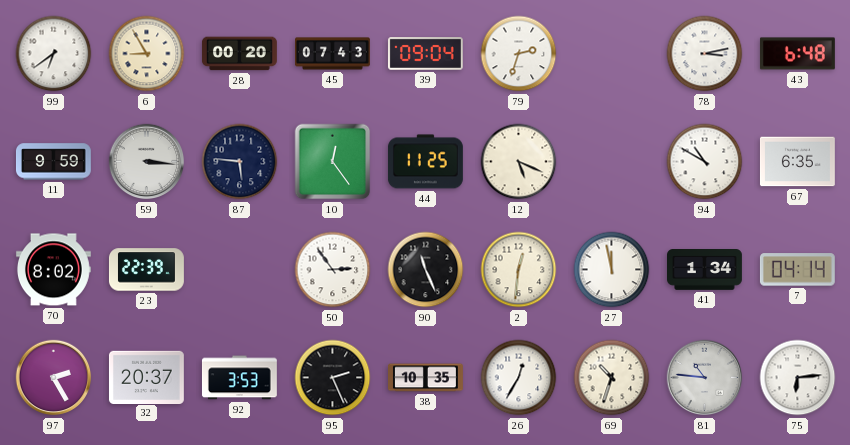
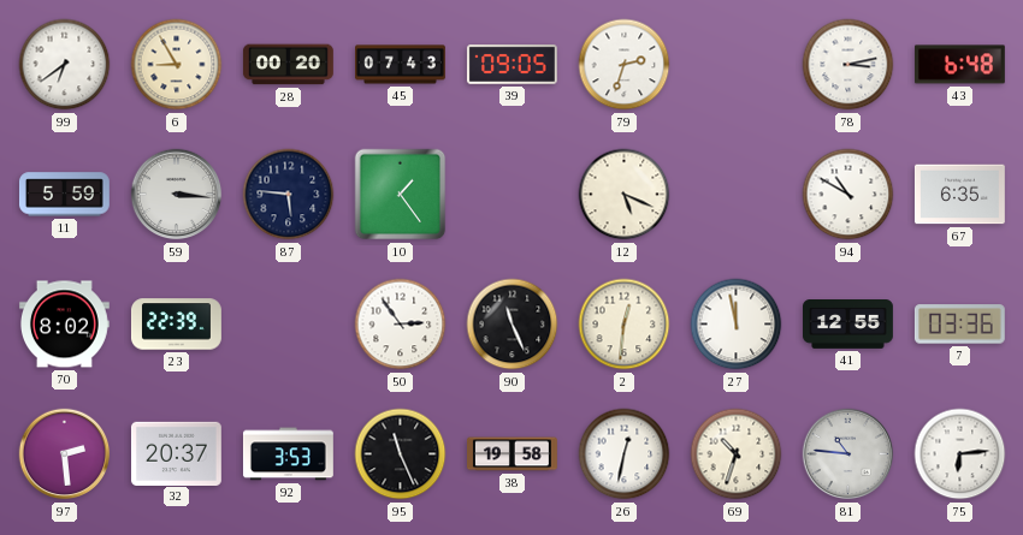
39: 09:04 -> 09:05
11: 9:59 -> 5:59
10: 12:24 -> 1:24
44: 11:25 -> none
41: 1:34 -> 12:55
7: 04:14 -> 03:36
97: 2:25 -> 2:29
95: 2:26 -> 11:26
38: 10:35 -> 19:58
26: 12:35 -> 12:32
